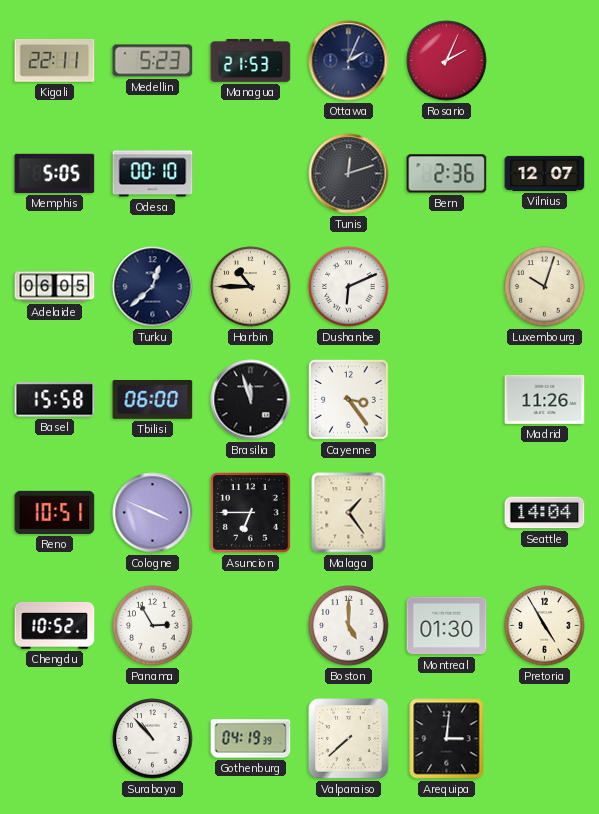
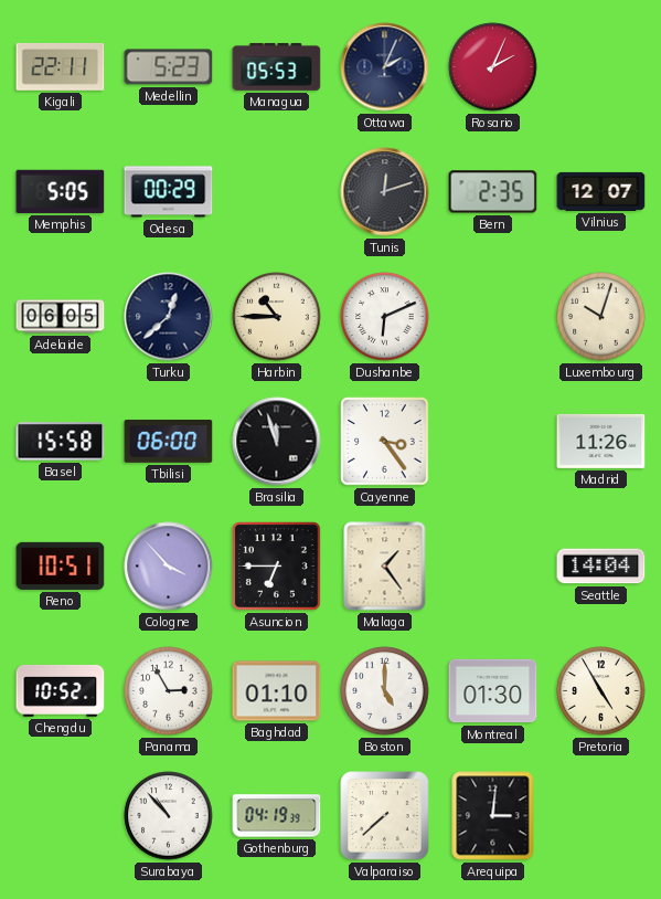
Managua: 21:53 -> 05:53
Odesa: 00:10 -> 00:29
Bern: 2:36 -> 2:35
Cologne: 3:49 -> 3:53
Baghdad: none -> 01:10
